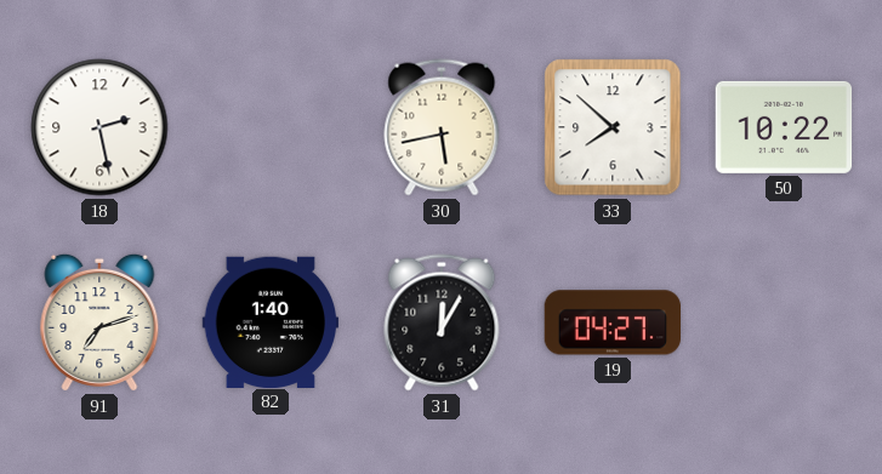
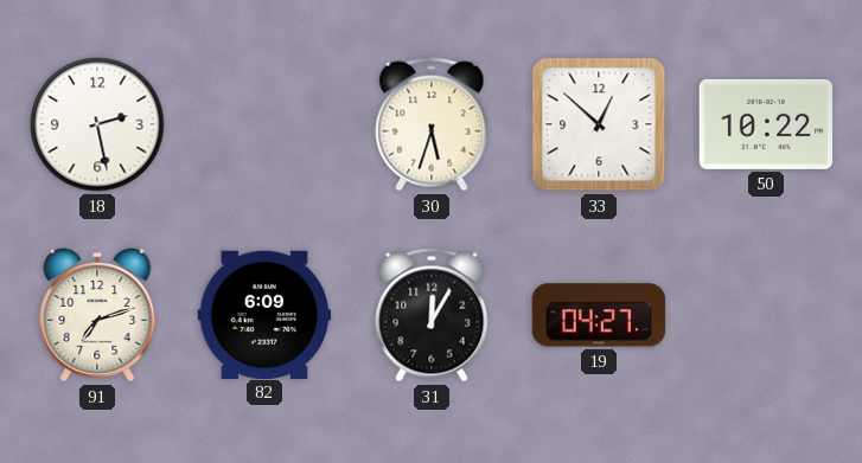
30: 5:43 -> 5:33
33: 7:52 -> 12:52
82: 1:40 -> 6:09
